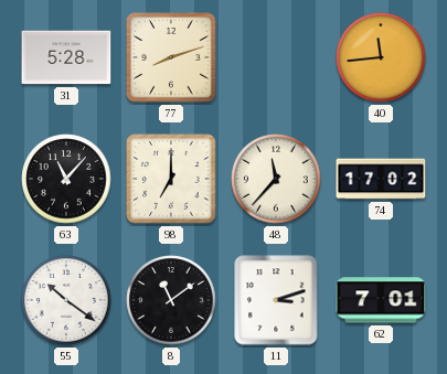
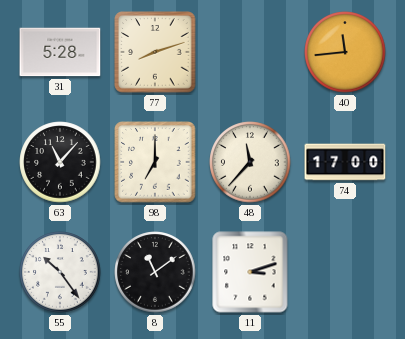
74: 17:02 -> 17:00
55: 10:21 -> 10:24
62: 7:01 -> none
